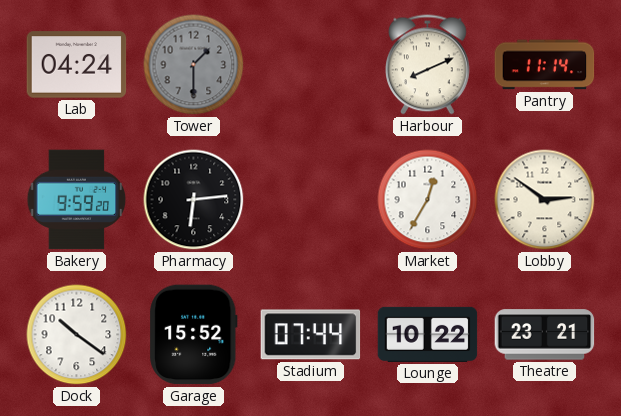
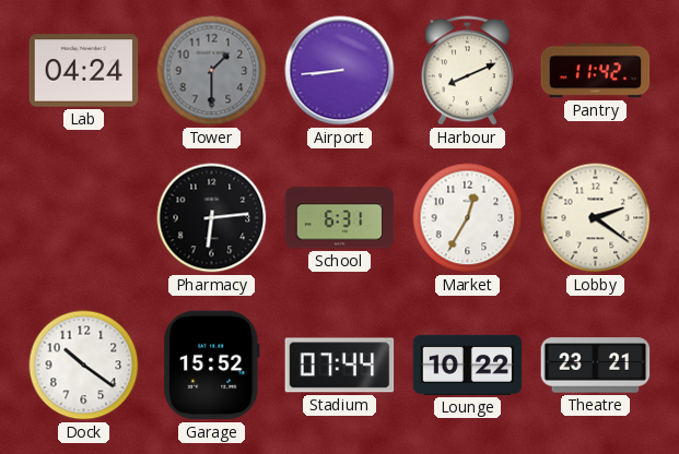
Airport: none -> 8:44
Pantry: 11:14 -> 11:42
Bakery: 9:59 -> none
School: none -> 6:31
Lobby: 2:51 -> 2:21
